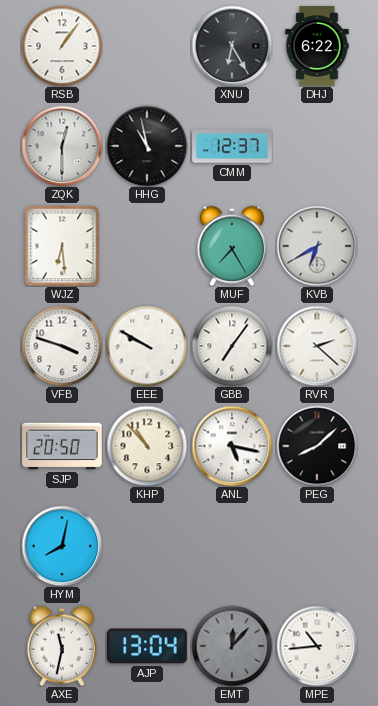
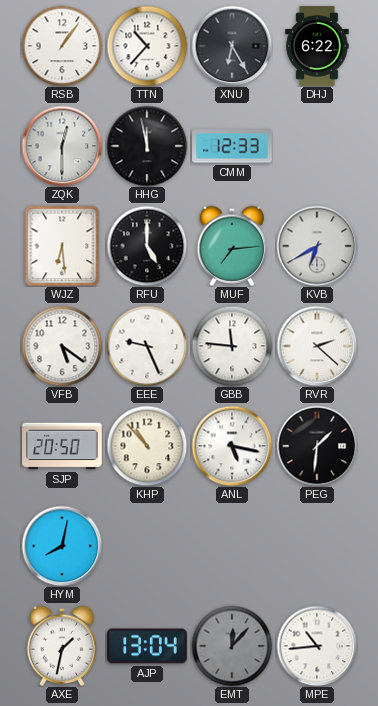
TTN: none -> 10:37
HHG: 10:58 -> 11:58
CMM: 12:37 -> 12:33
RFU: none -> 5:00
MUF: 7:25 -> 7:14
VFB: 3:48 -> 5:21
EEE: 9:50 -> 9:26
GBB: 7:06 -> 11:46
PEG: 8:08 -> 1:31
AXE: 11:32 -> 1:32
